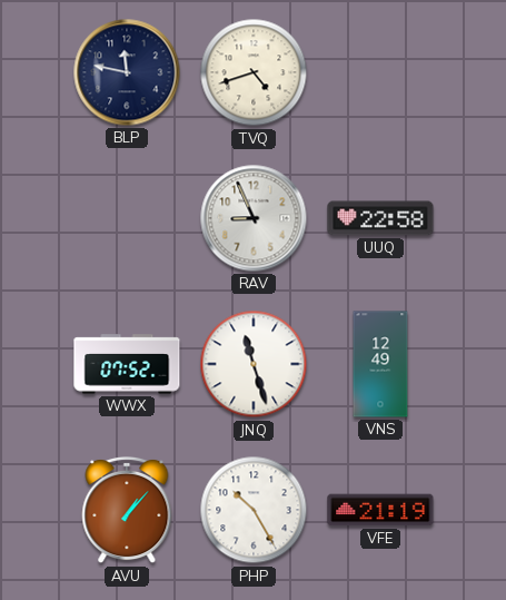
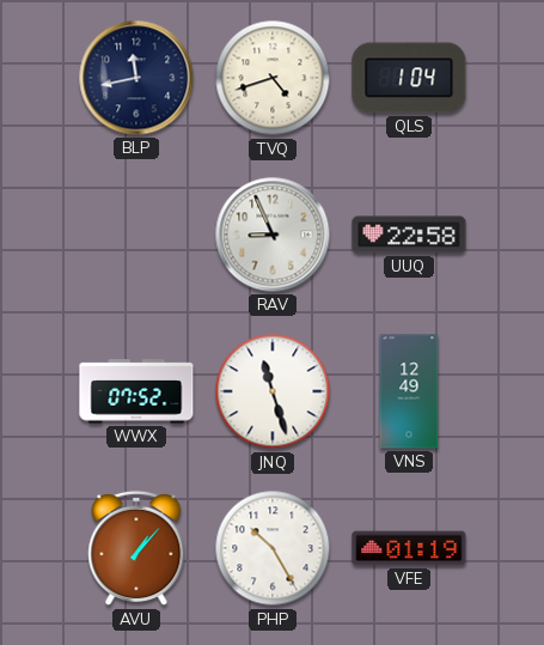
BLP: 11:47 -> 11:43
QLS: none -> 1:04
VFE: 21:19 -> 01:19
